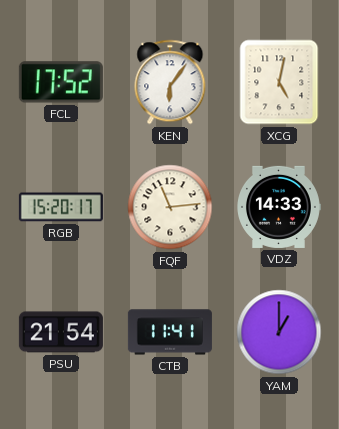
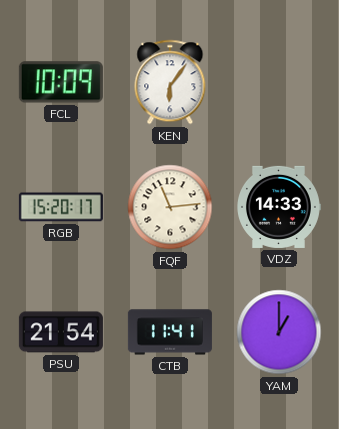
FCL: 17:52 -> 10:09
XCG: 5:02 -> none
